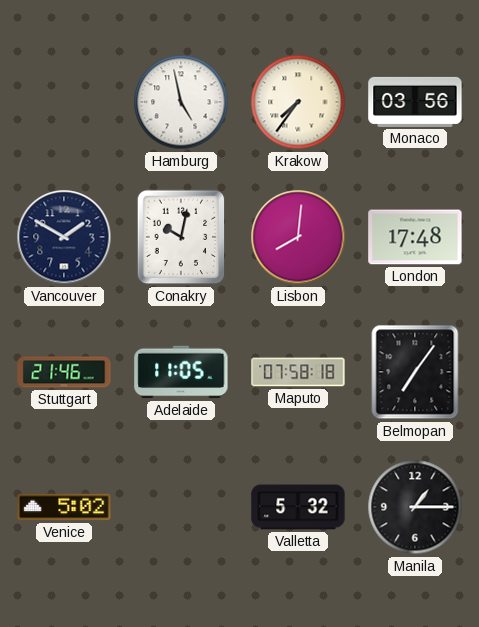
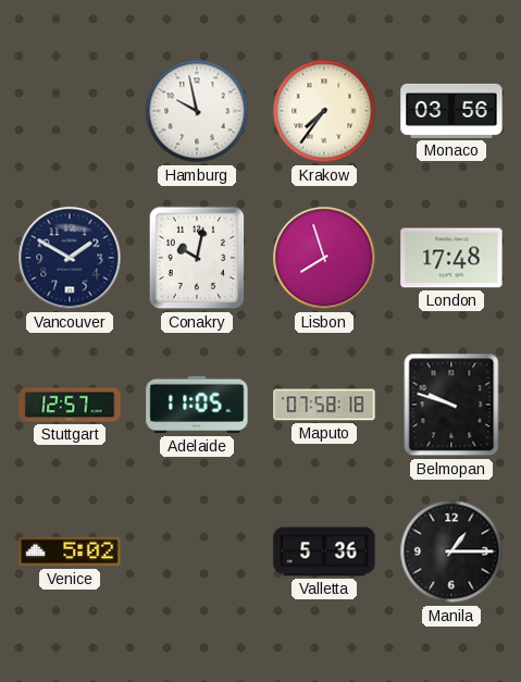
Hamburg: 4:58 -> 9:58
Lisbon: 8:01 -> 7:57
Stuttgart: 21:46 -> 12:57
Belmopan: 7:06 -> 9:48
Valletta: 5:32 -> 5:36
